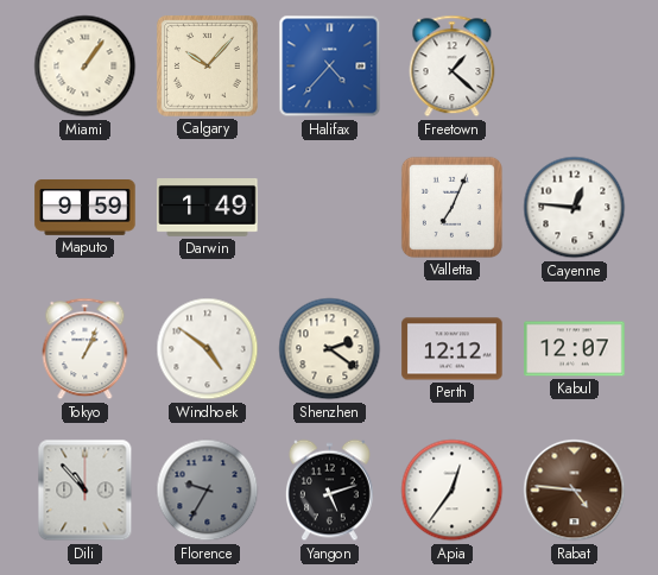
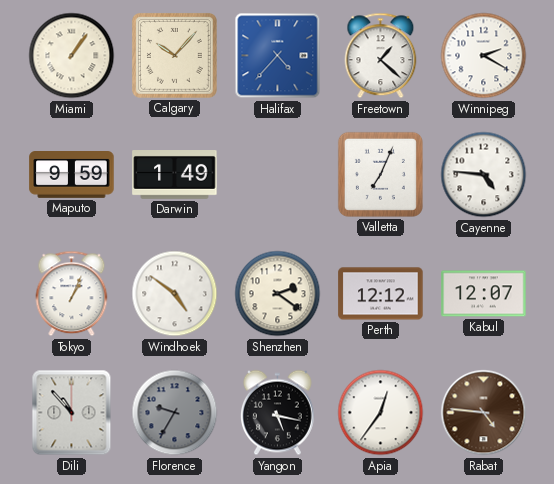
Winnipeg: none -> 2:20
Cayenne: 12:46 -> 4:46
Yangon: 5:12 -> 5:17
